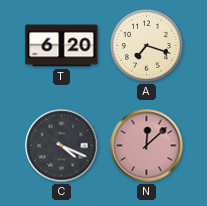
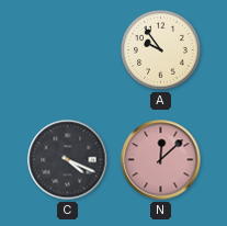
T: 6:20 -> none
A: 7:18 -> 9:54
